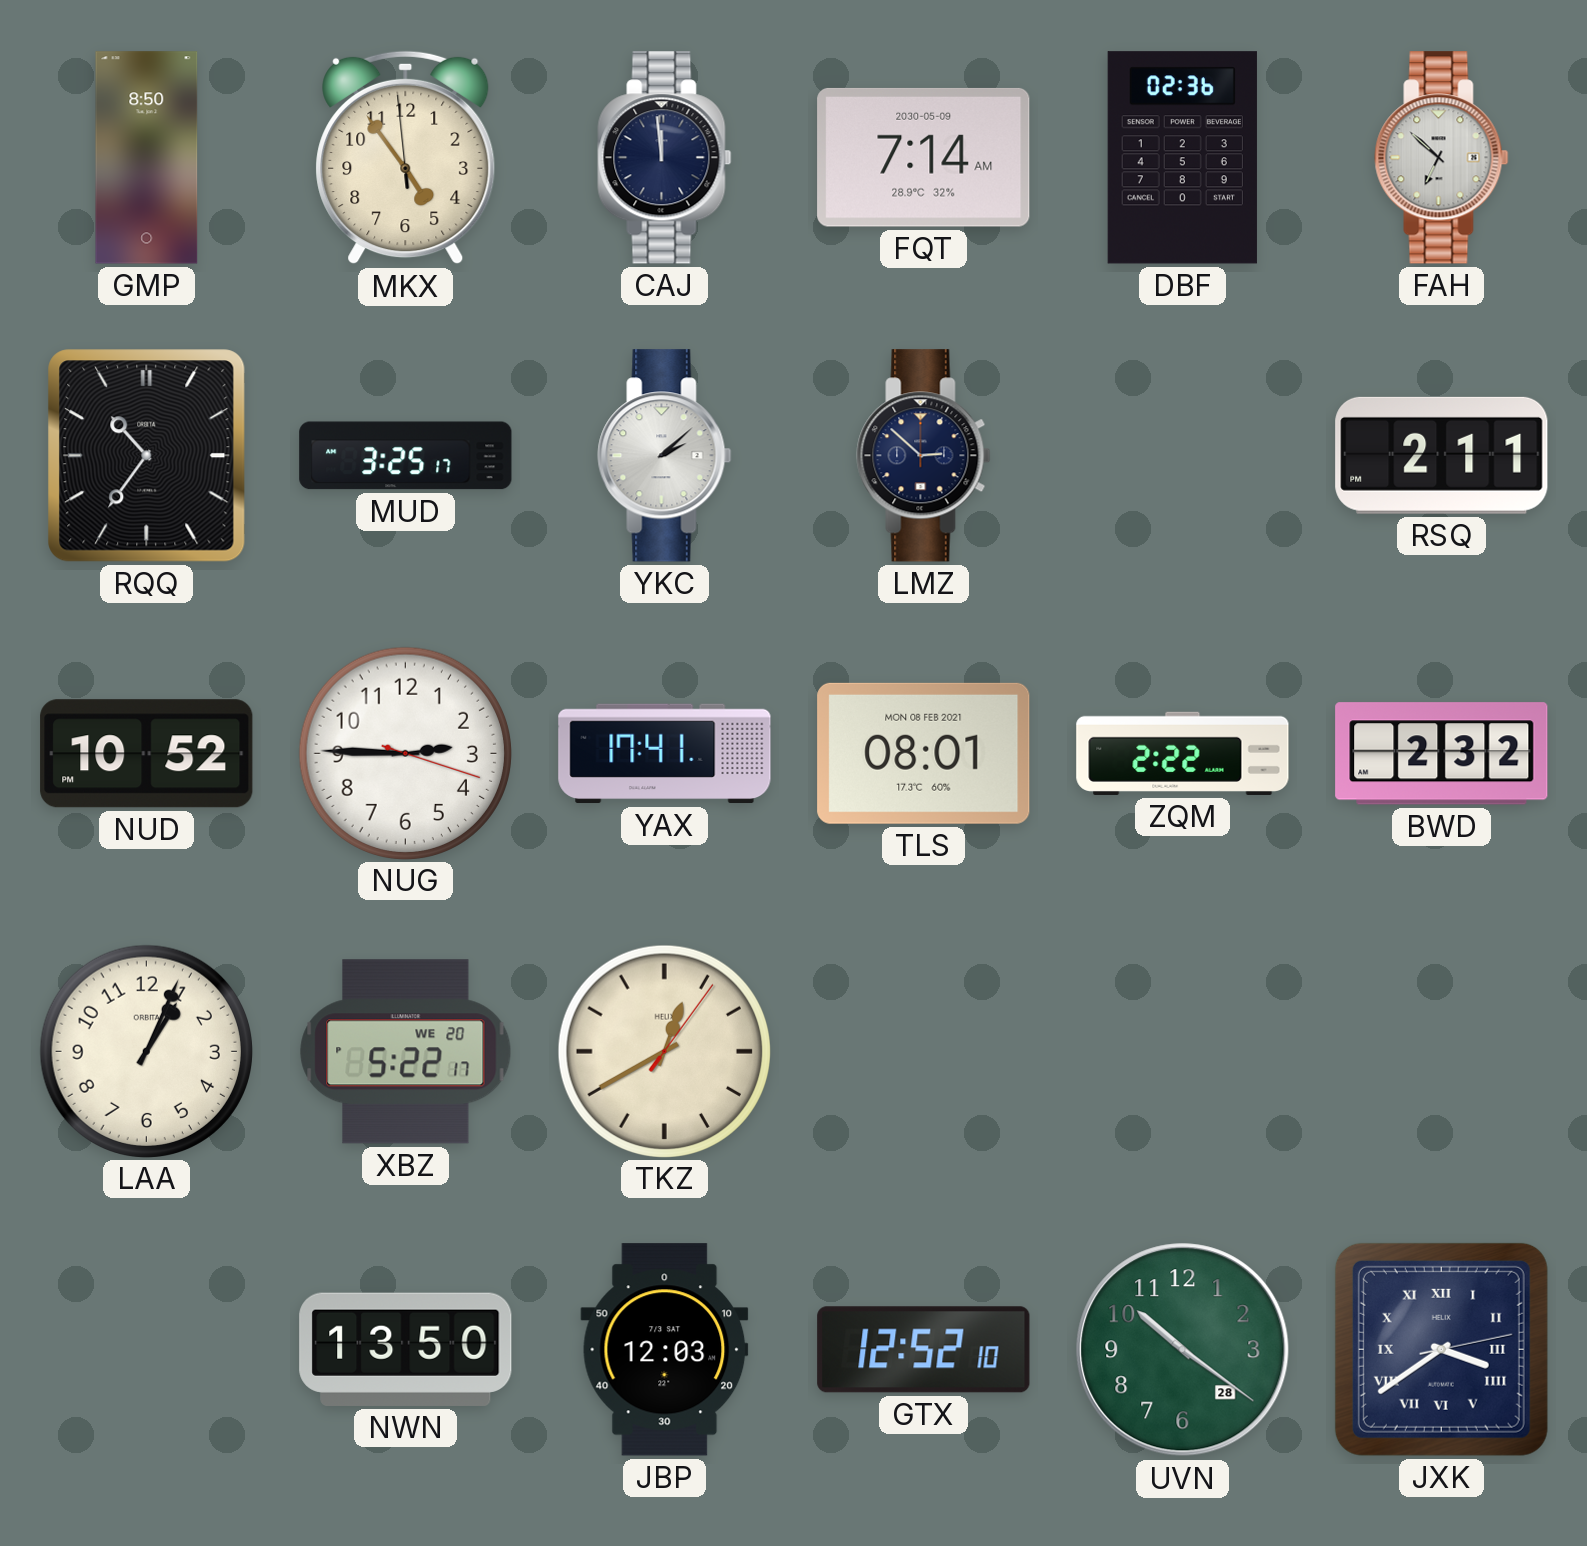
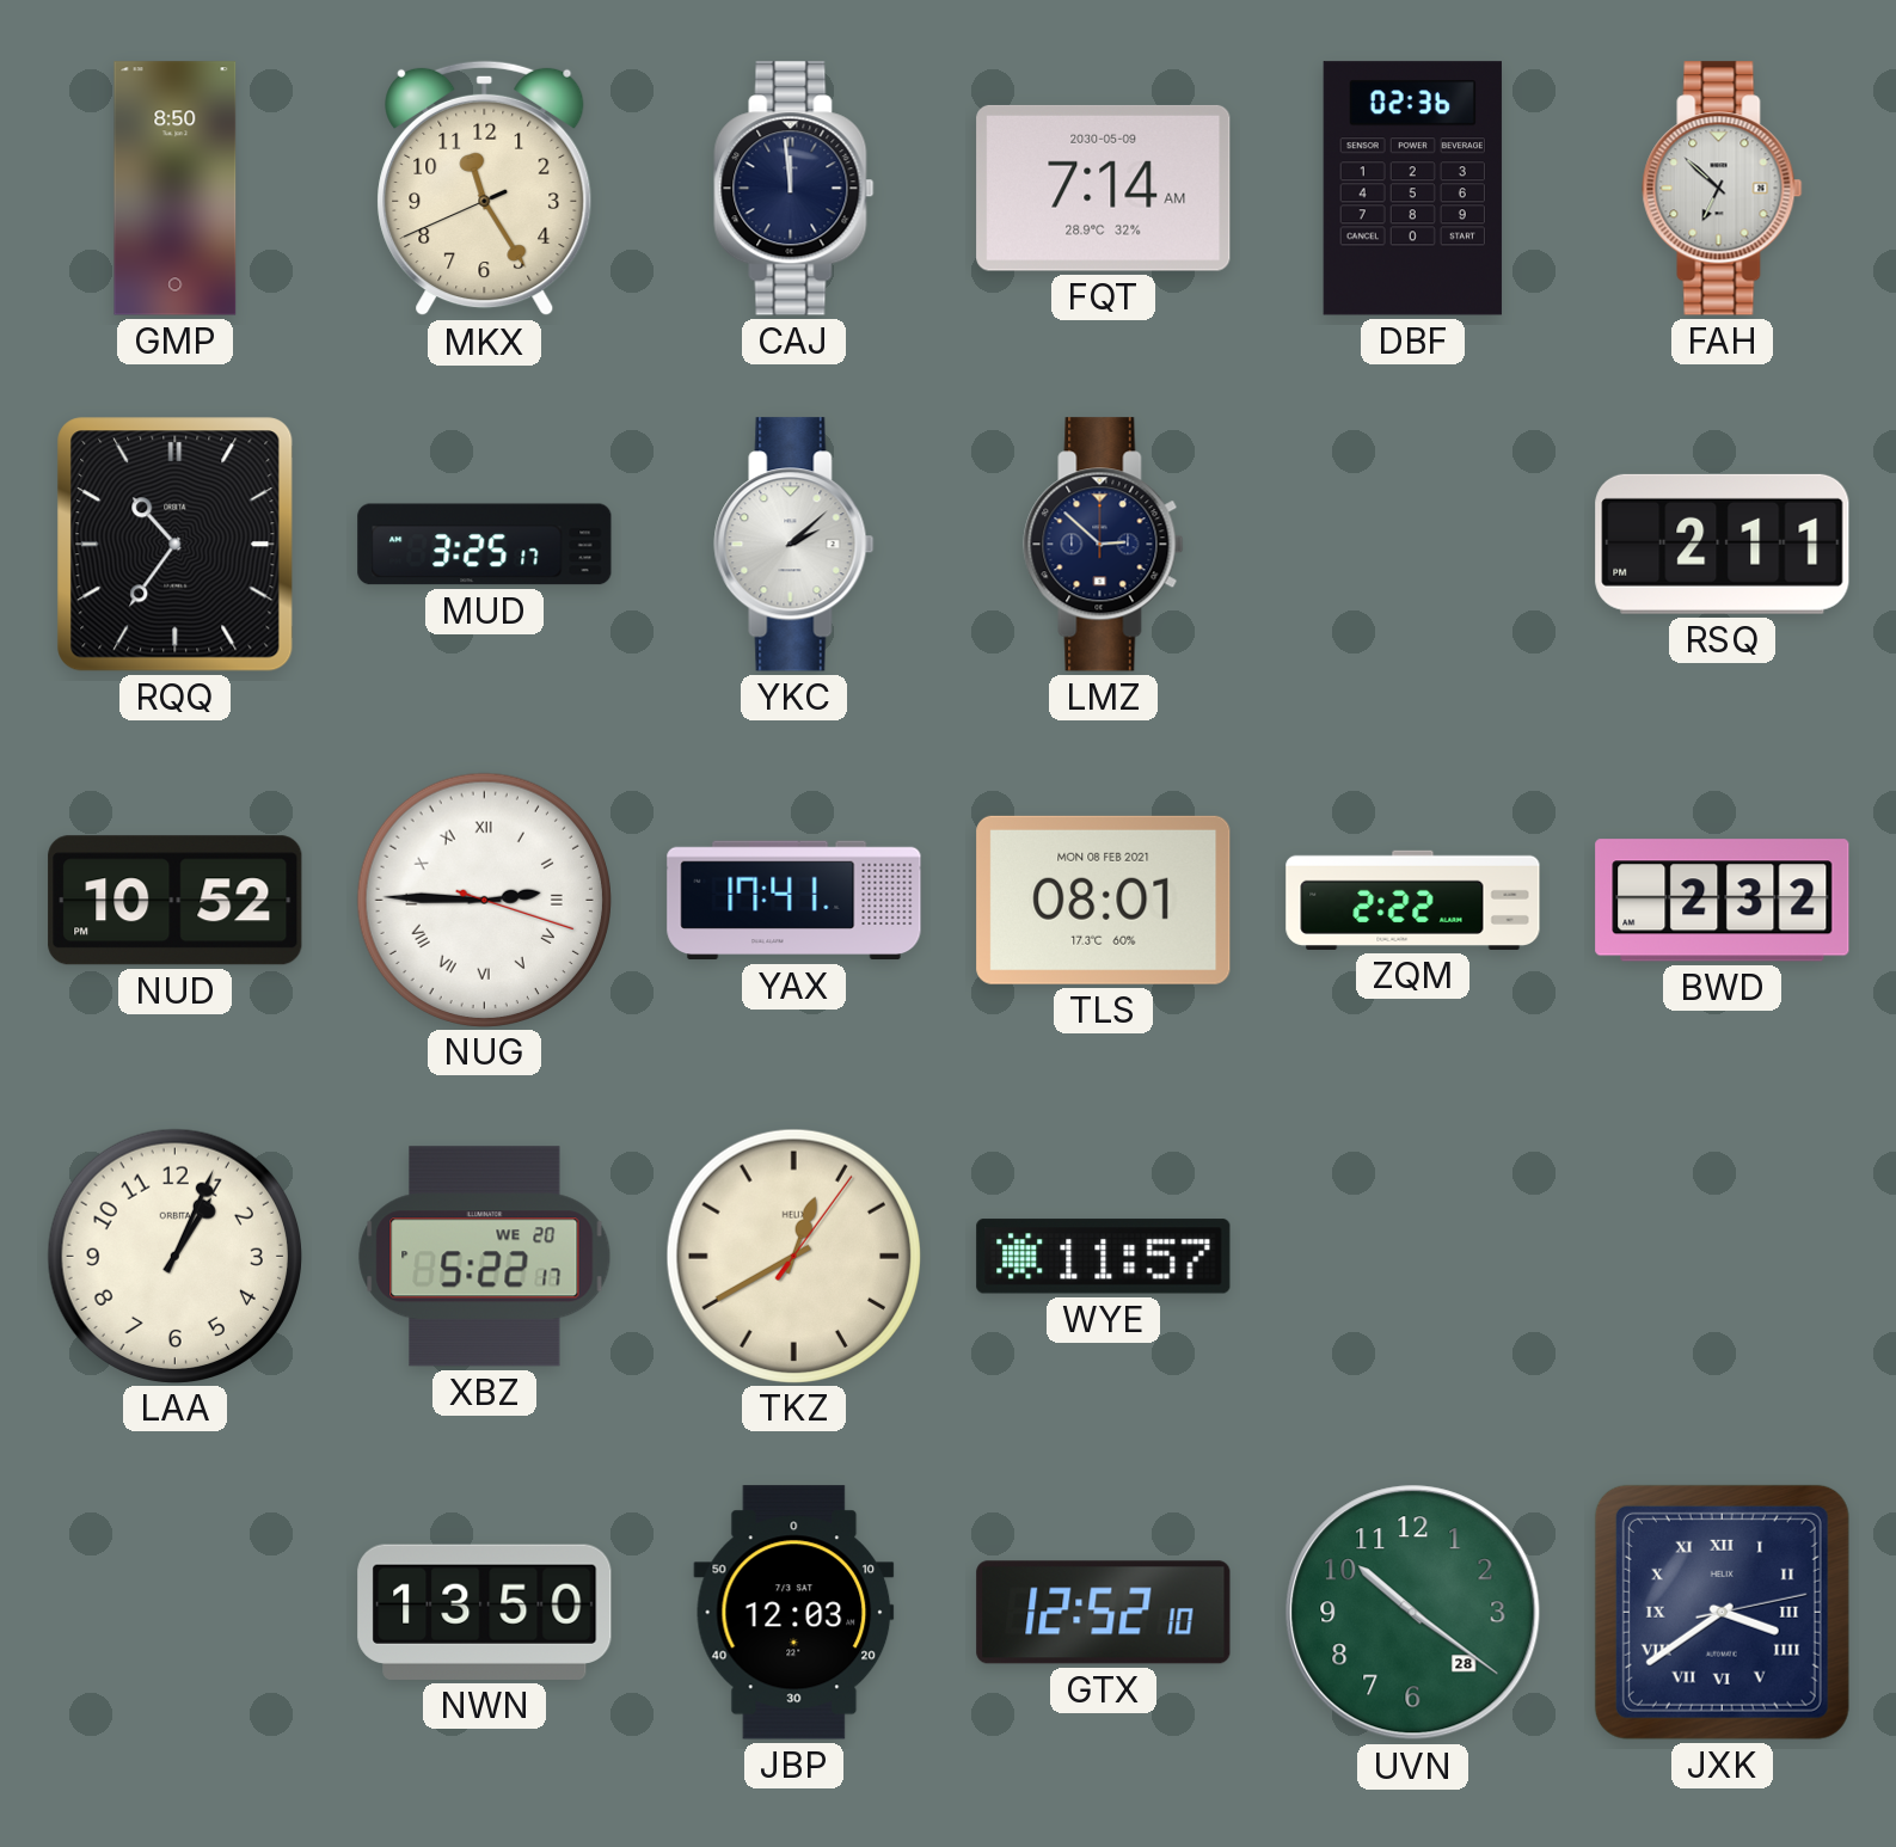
MKX: 4:53 -> 11:24
NUG numerals: Arabic -> Roman
WYE: none -> 11:57
